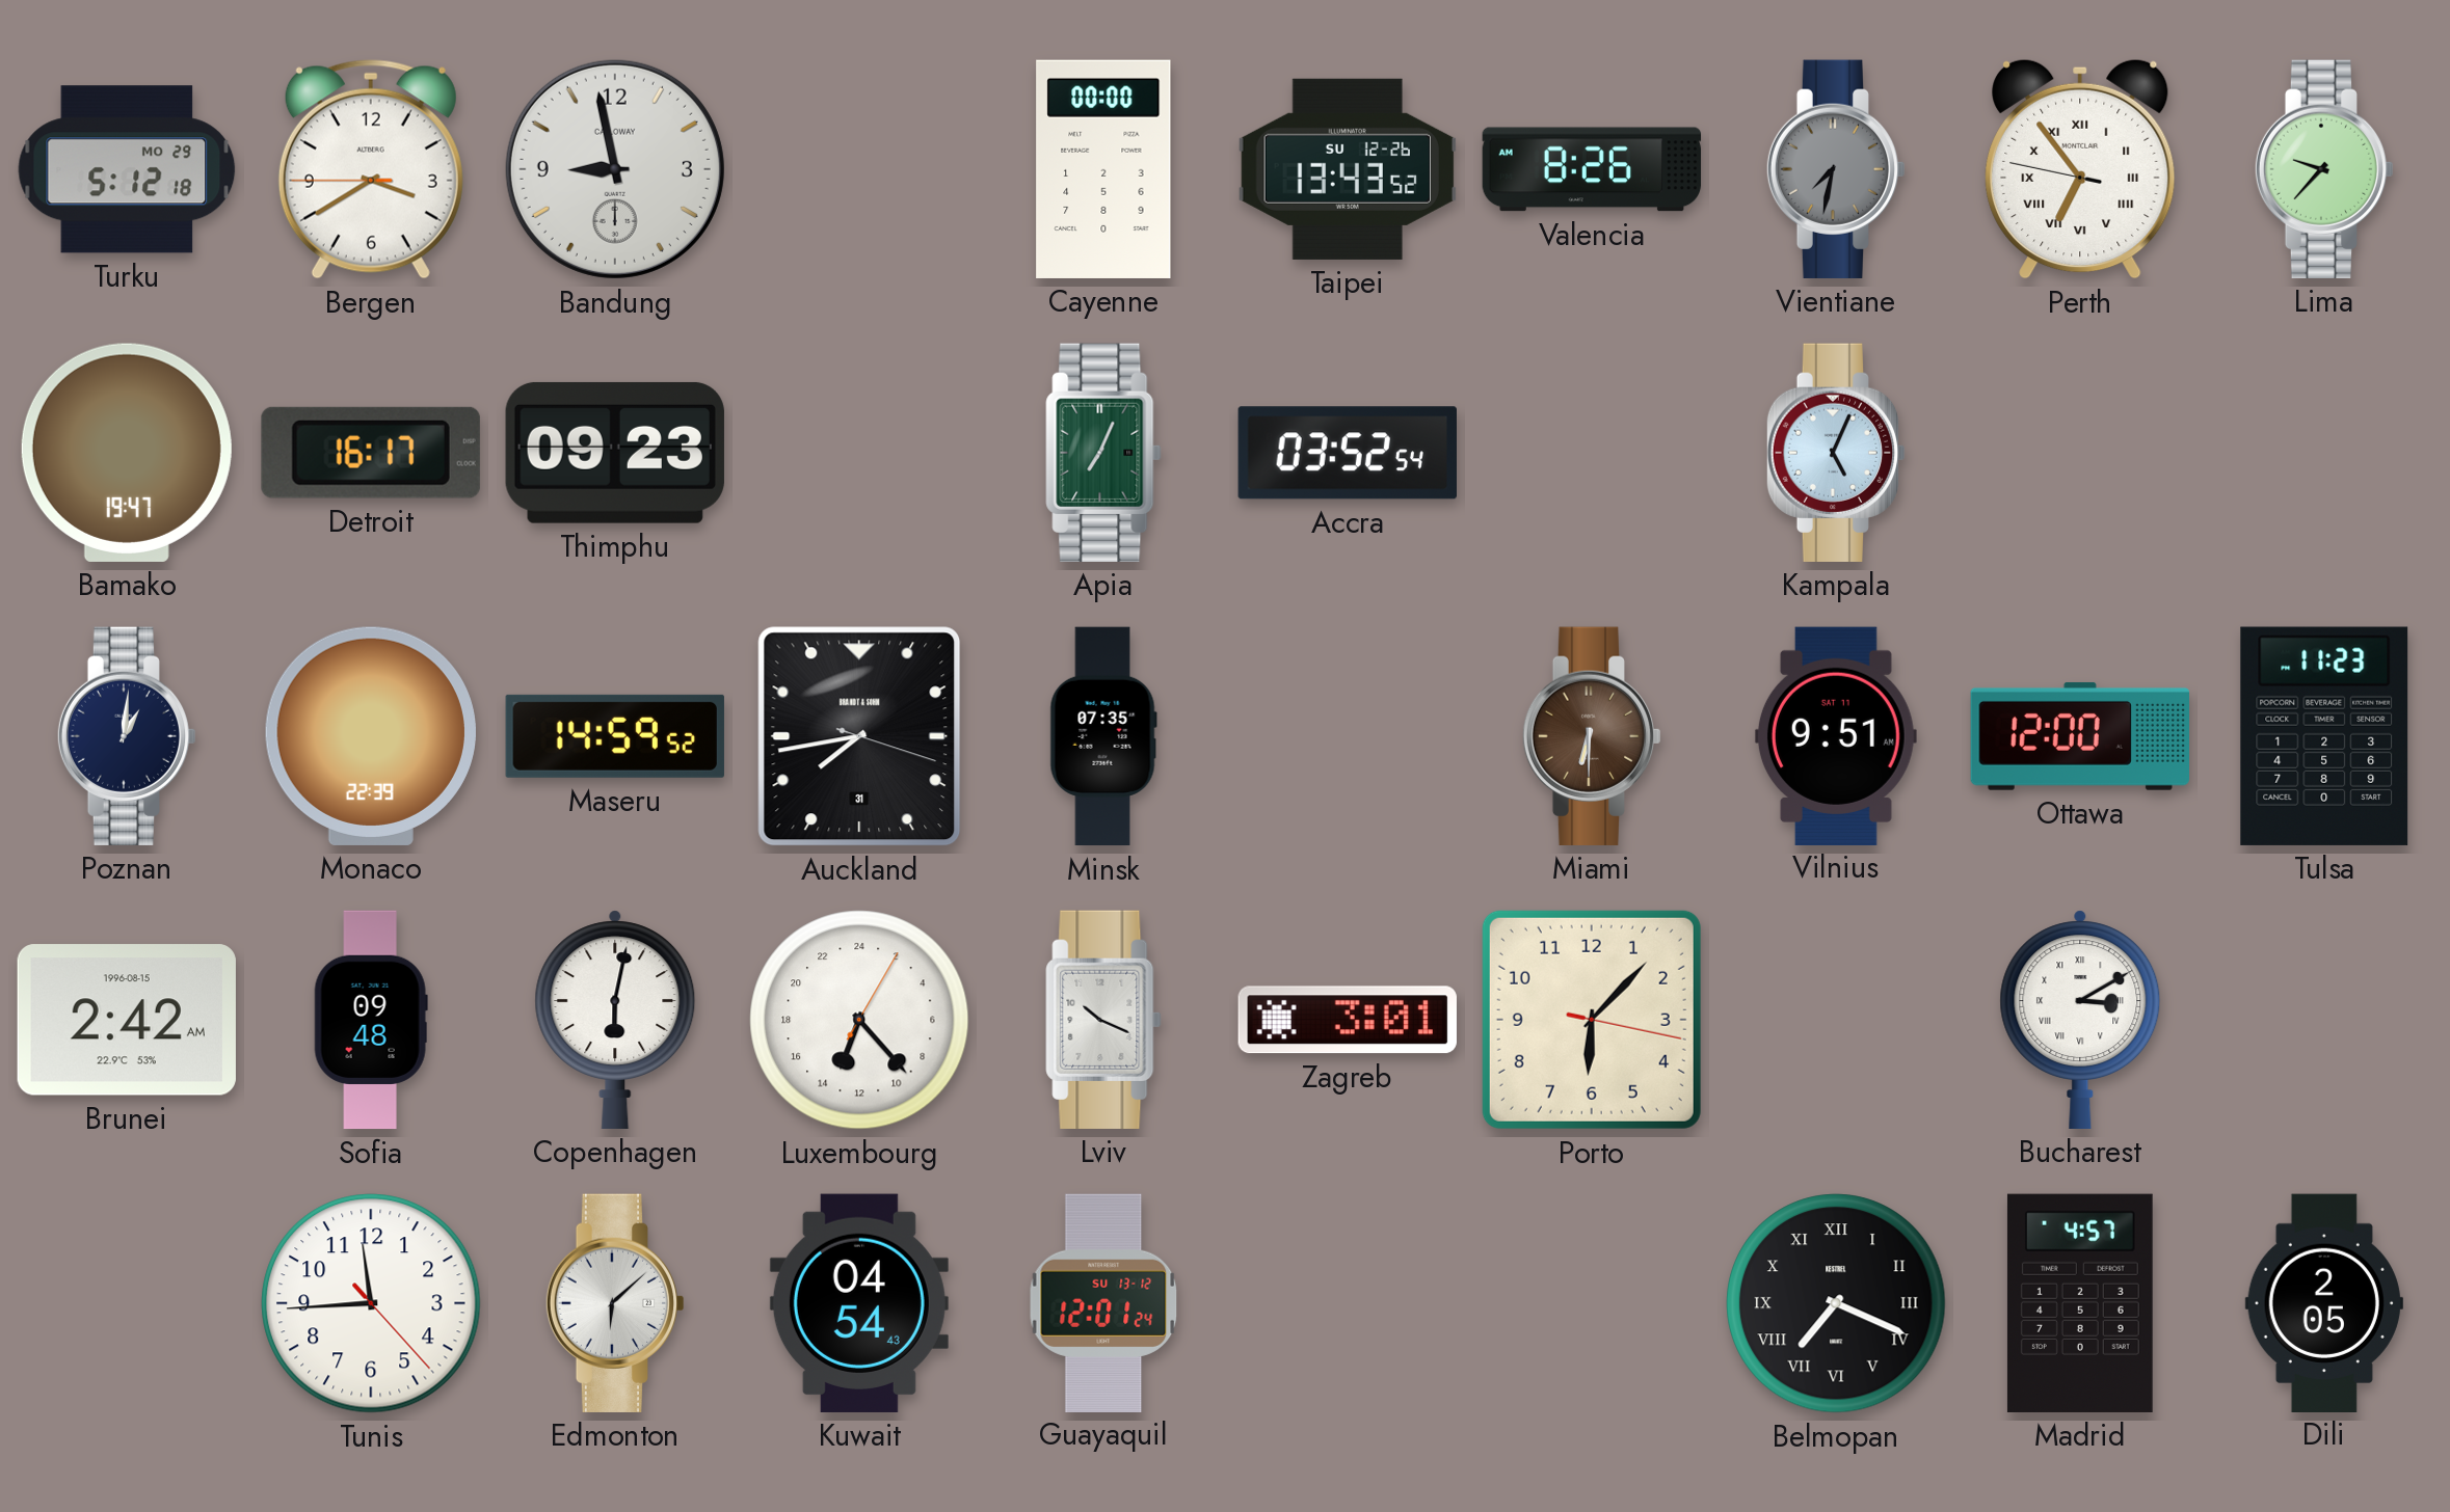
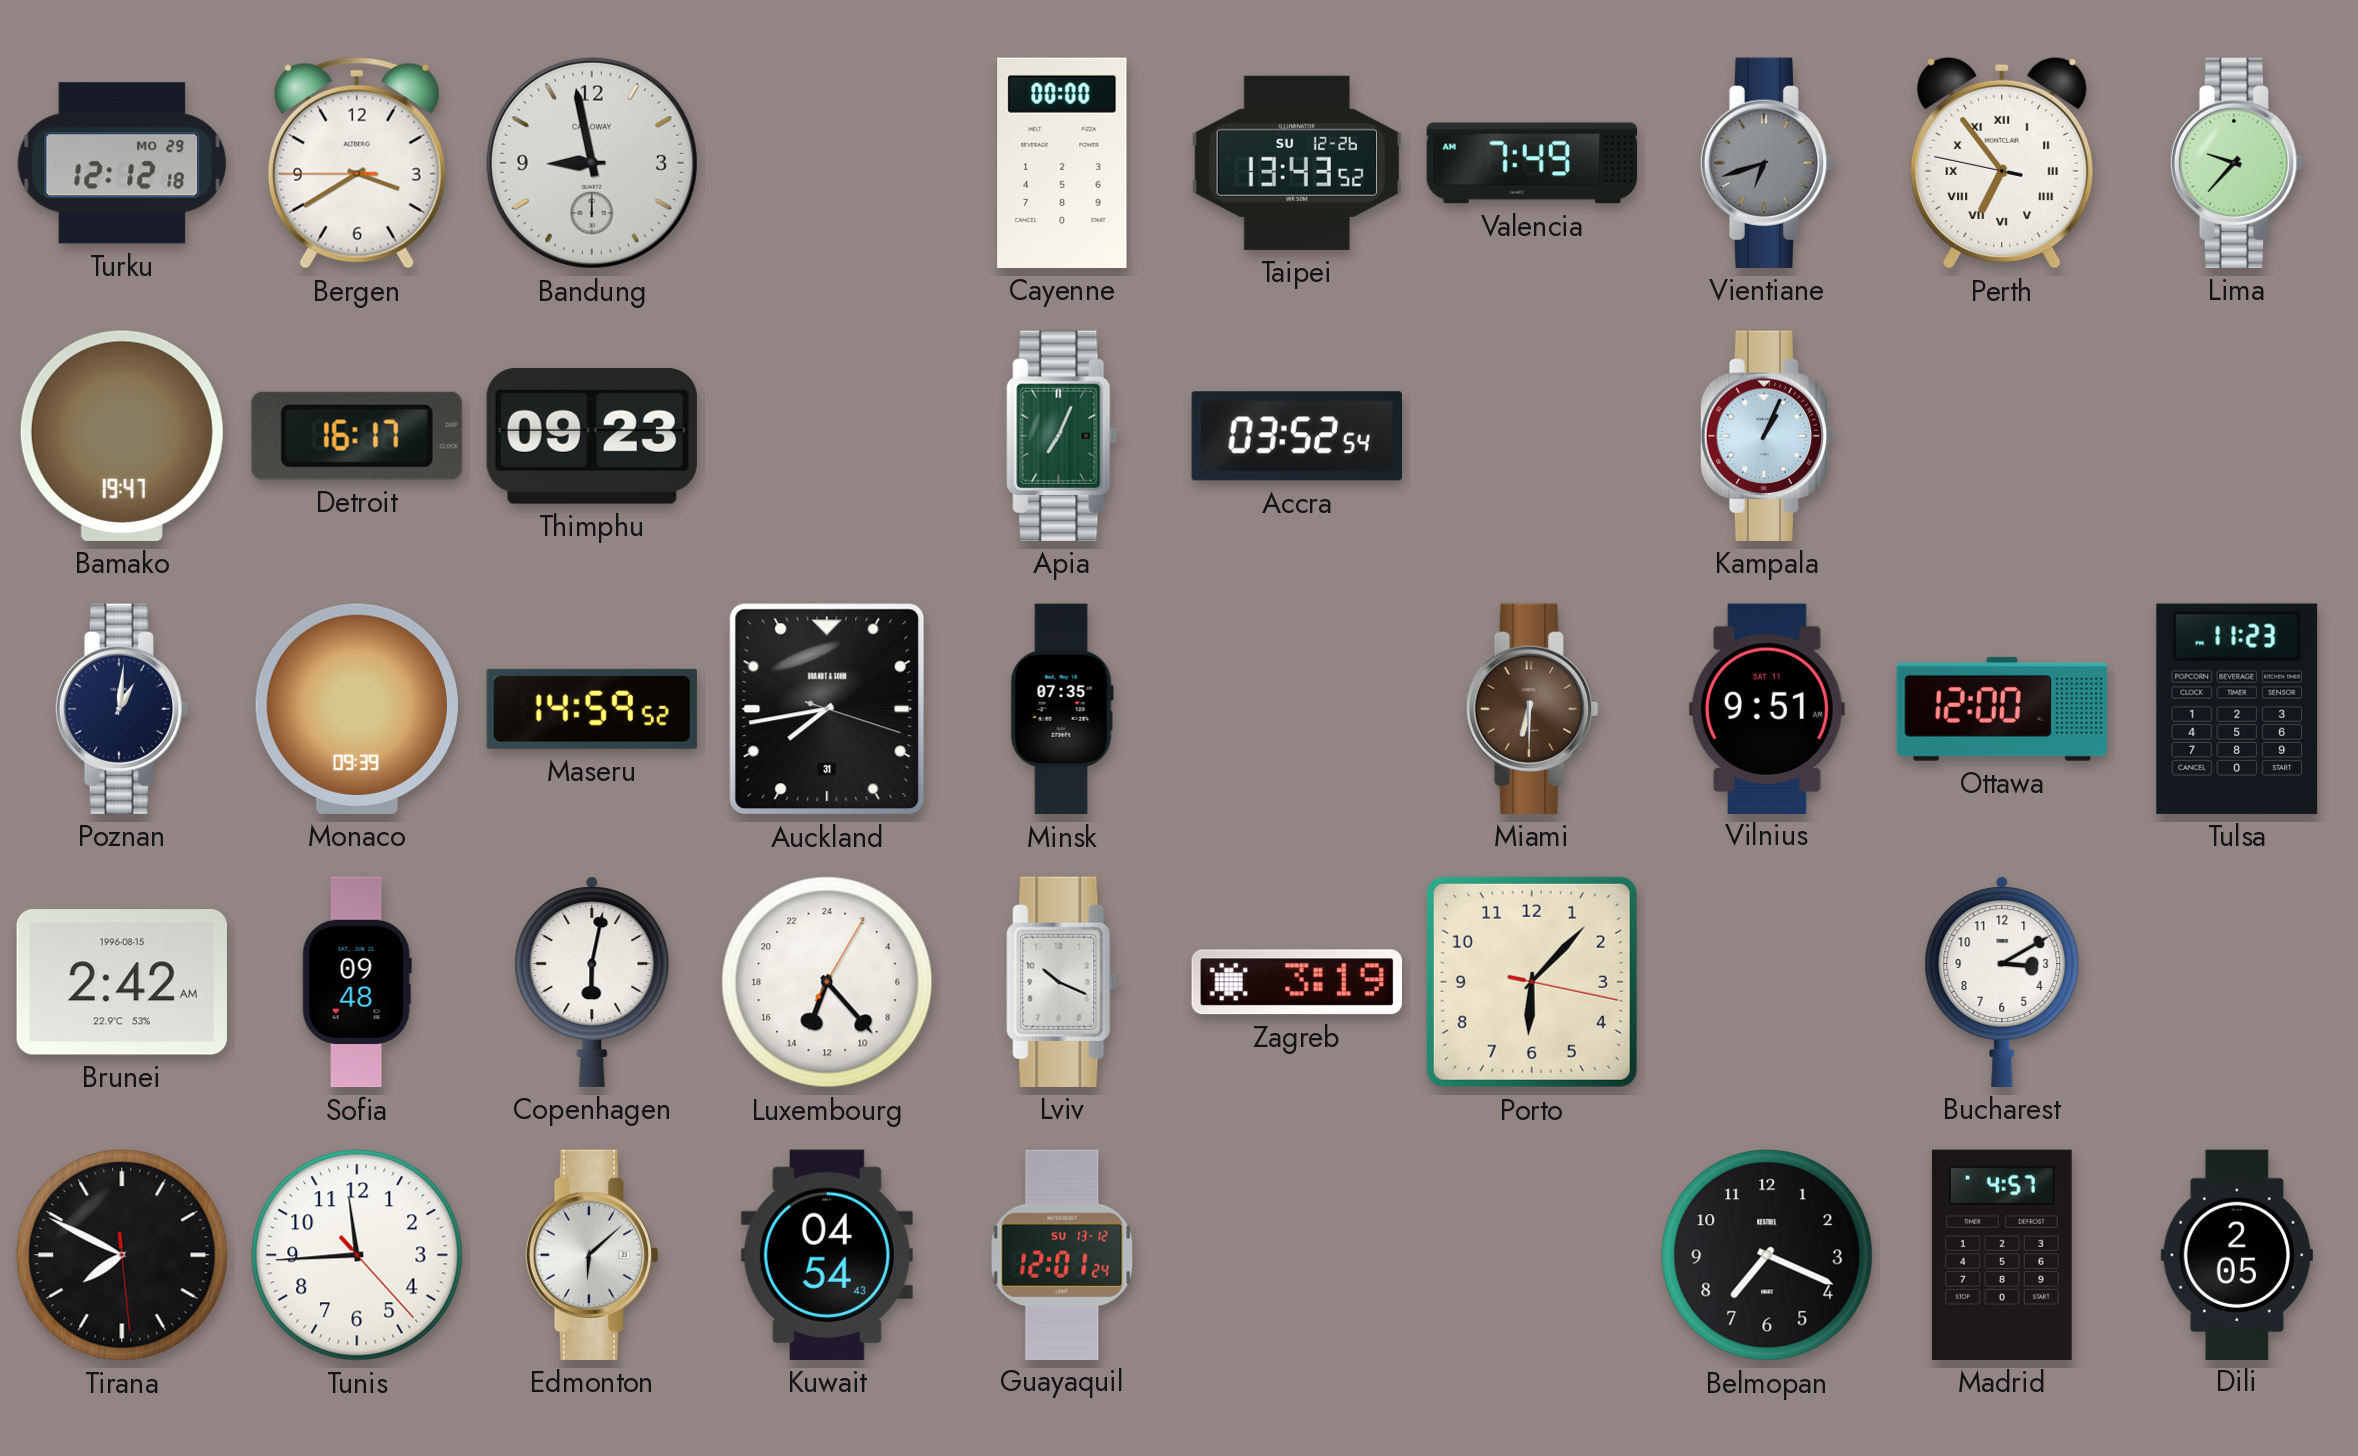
Turku: 5:12 -> 12:12
Valencia: 8:26 -> 7:49
Vientiane: 7:32 -> 6:42
Kampala: 5:04 -> 1:04
Monaco: 22:39 -> 09:39
Zagreb: 3:01 -> 3:19
Bucharest numerals: Roman -> Arabic
Tirana: none -> 7:49
Belmopan numerals: Roman -> Arabic
